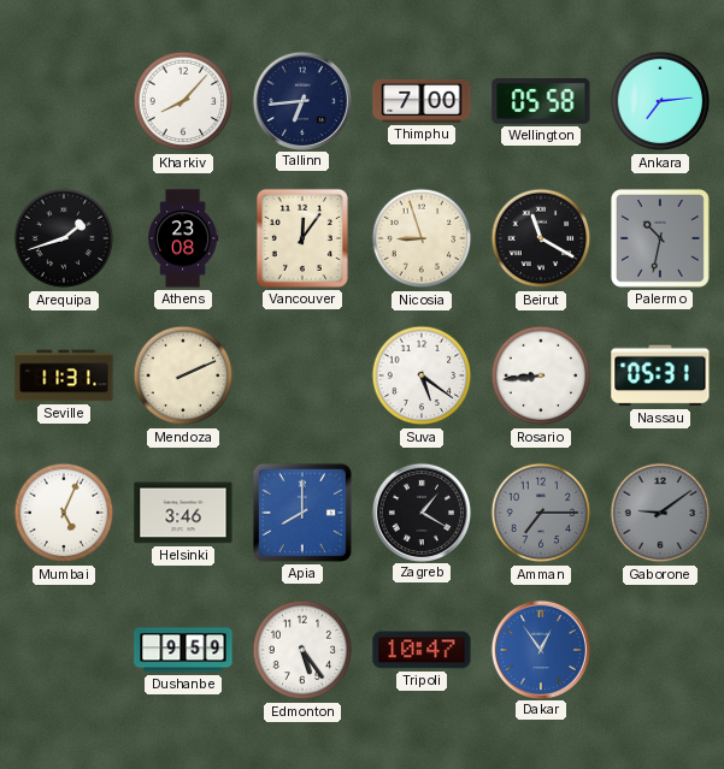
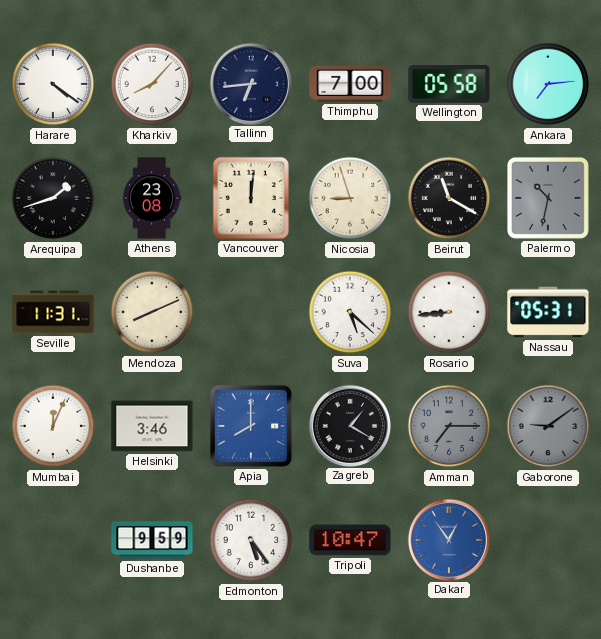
Harare: none -> 4:21
Vancouver: 12:06 -> 12:01
Mendoza: 2:11 -> 8:11
Suva: 5:21 -> 5:22
Mumbai: 5:04 -> 12:04
